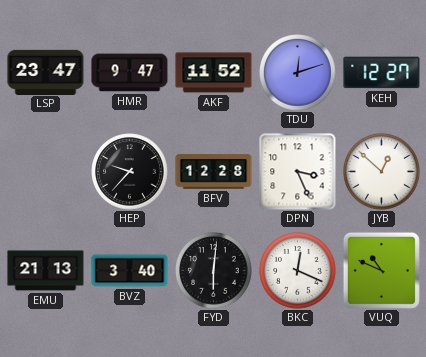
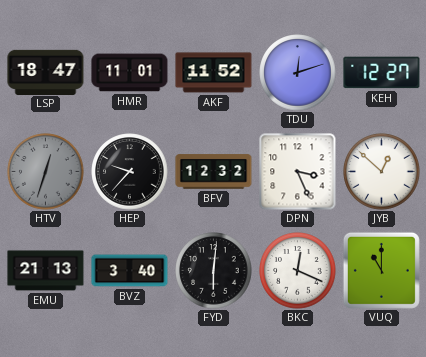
LSP: 23:47 -> 18:47
HMR: 9:47 -> 11:01
HTV: none -> 12:33
BFV: 12:28 -> 12:32
VUQ: 10:49 -> 11:00
